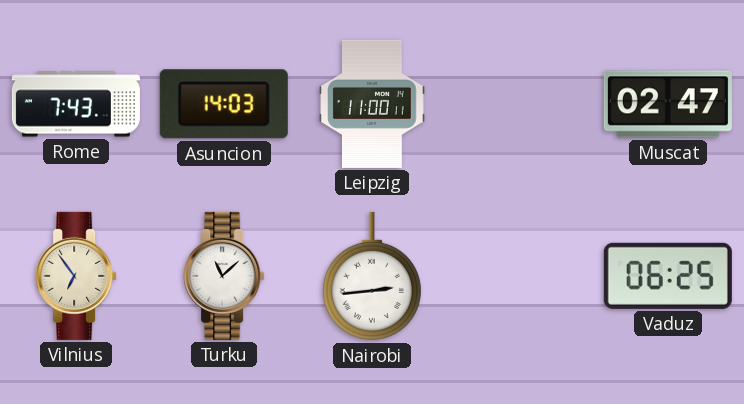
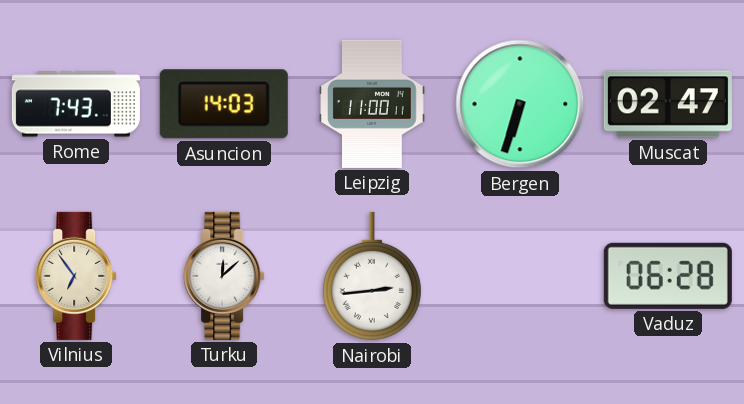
Bergen: none -> 6:33
Turku: 11:08 -> 12:08
Vaduz: 06:25 -> 06:28
